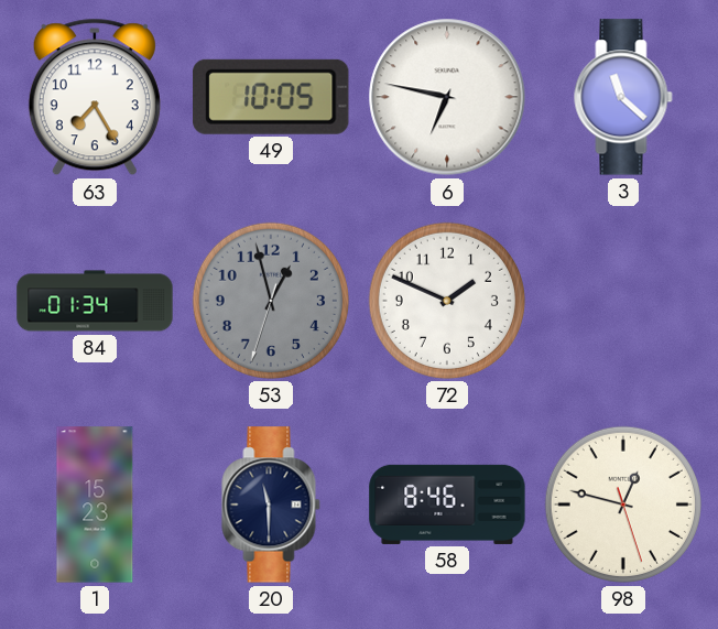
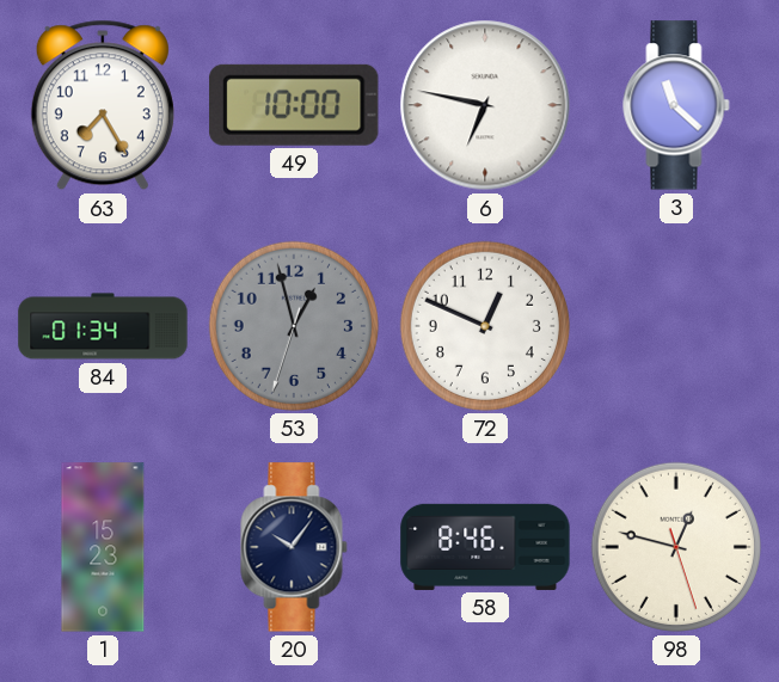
49: 10:05 -> 10:00
72: 1:49 -> 12:49
20: 11:30 -> 10:06
